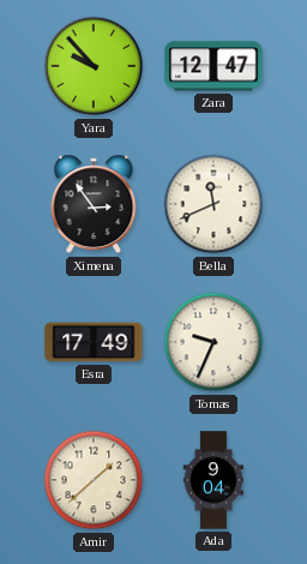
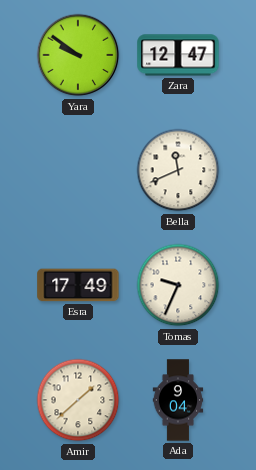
Yara: 9:53 -> 9:51
Ximena: 2:54 -> none
